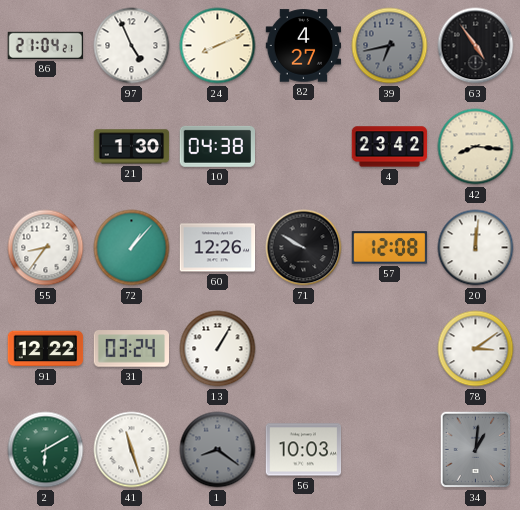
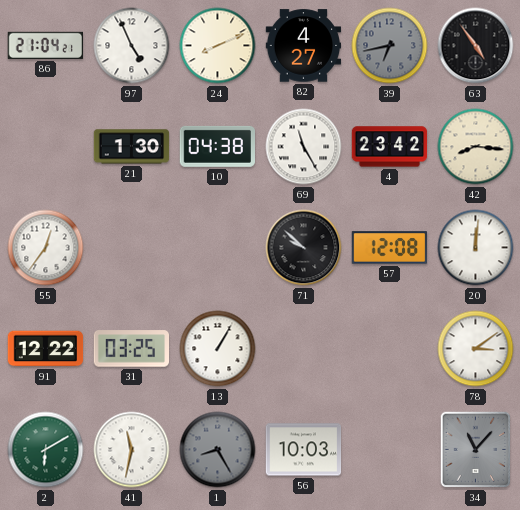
69: none -> 11:25
55: 8:36 -> 12:36
72: 1:07 -> none
60: 12:26 -> none
71: 9:50 -> 9:52
31: 03:24 -> 03:25
41: 11:27 -> 11:32
1: 8:21 -> 8:25
34: 1:01 -> 11:07
